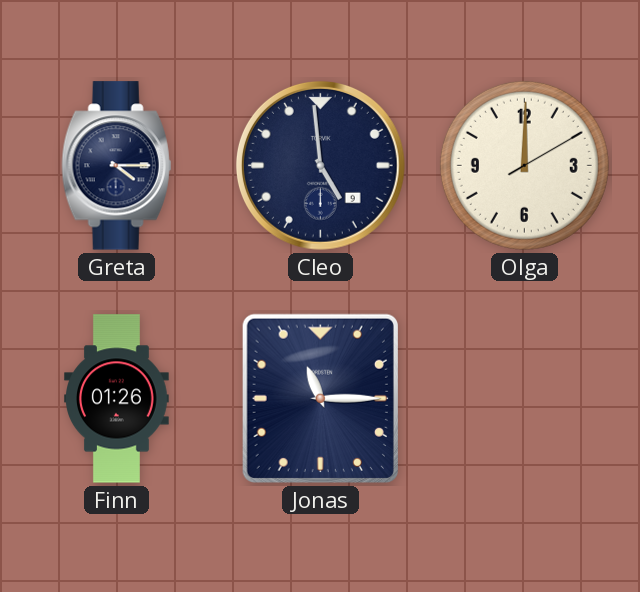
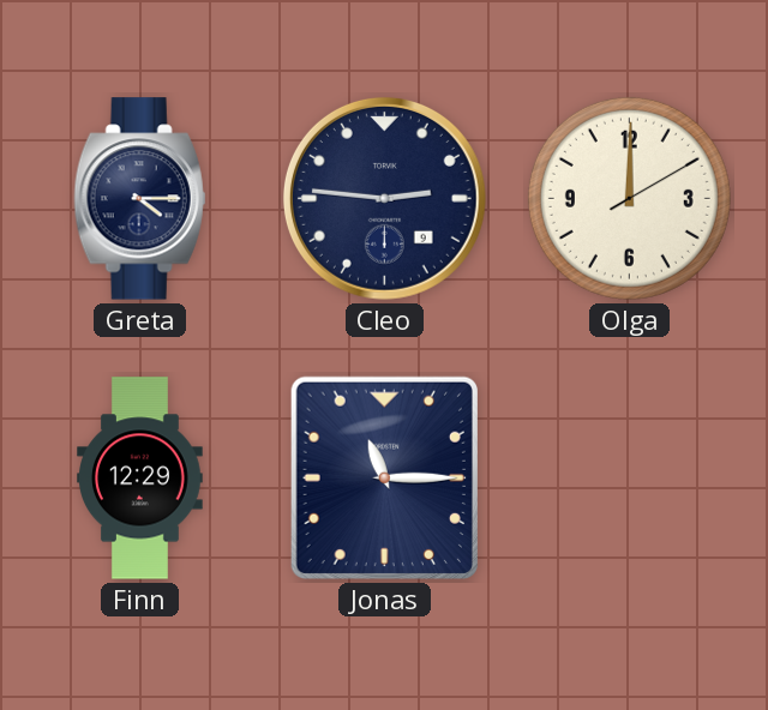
Cleo: 4:59 -> 2:46
Finn: 01:26 -> 12:29
